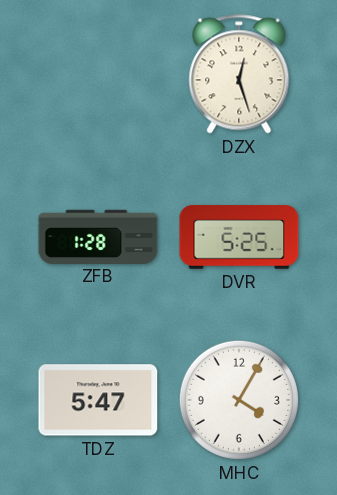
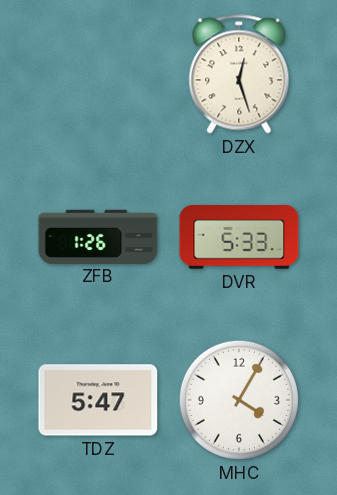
ZFB: 1:28 -> 1:26
DVR: 5:25 -> 5:33
